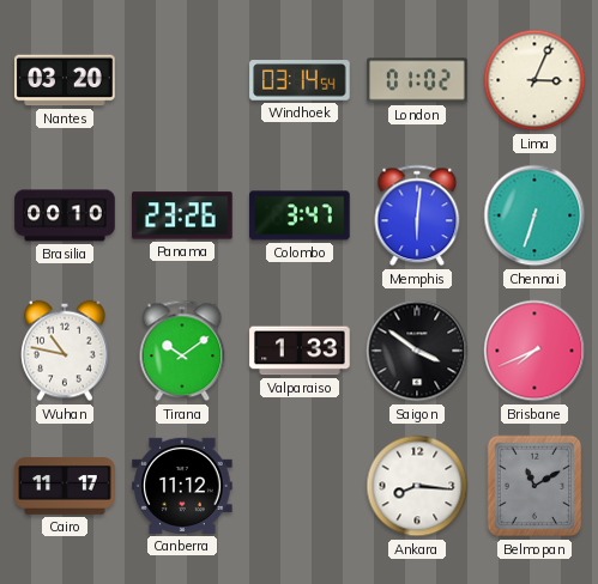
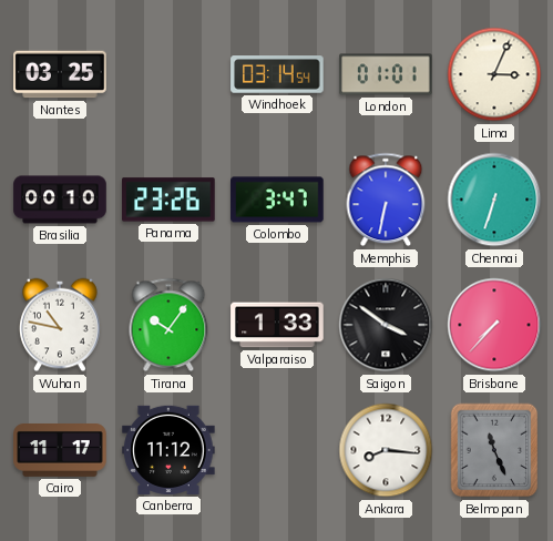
Nantes: 03:20 -> 03:25
London: 01:02 -> 01:01
Memphis: 6:01 -> 6:32
Tirana: 10:09 -> 10:06
Brisbane: 7:41 -> 7:37
Belmopan: 11:10 -> 11:26
